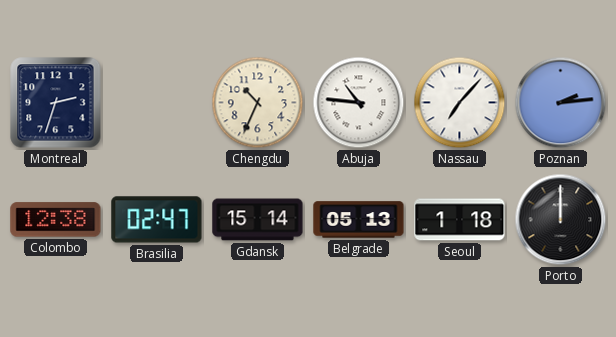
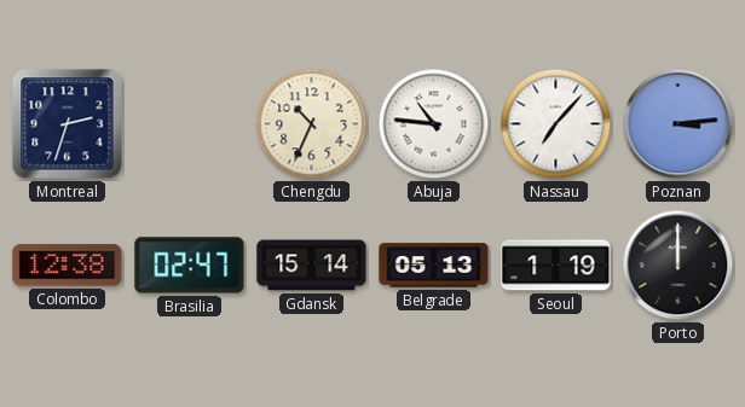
Poznan: 2:14 -> 3:14
Seoul: 1:18 -> 1:19
